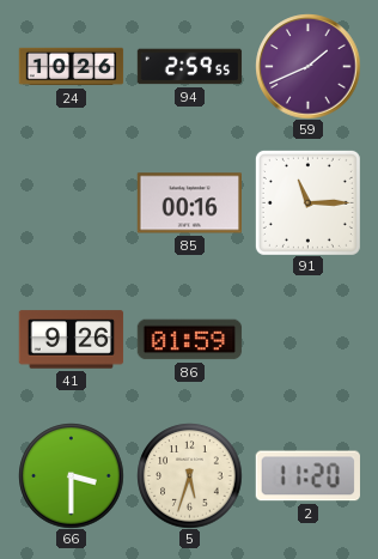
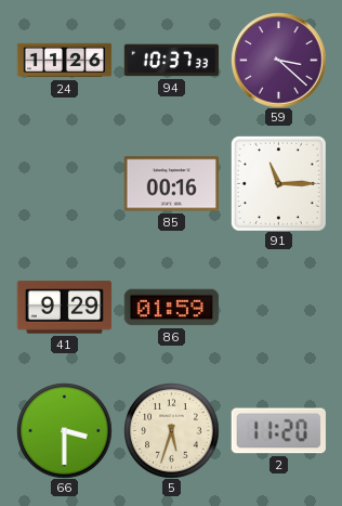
24: 10:26 -> 11:26
94: 2:59 -> 10:37
59: 1:41 -> 3:22
41: 9:26 -> 9:29
